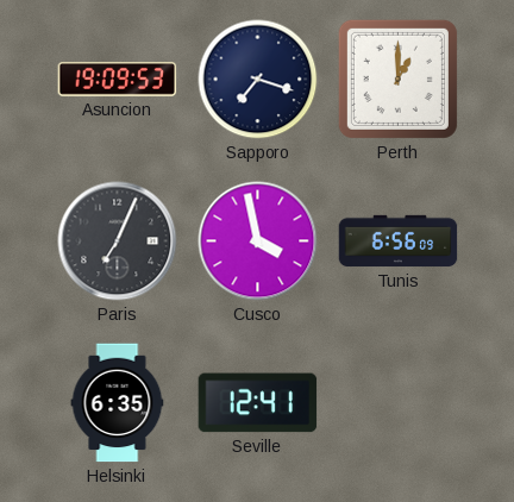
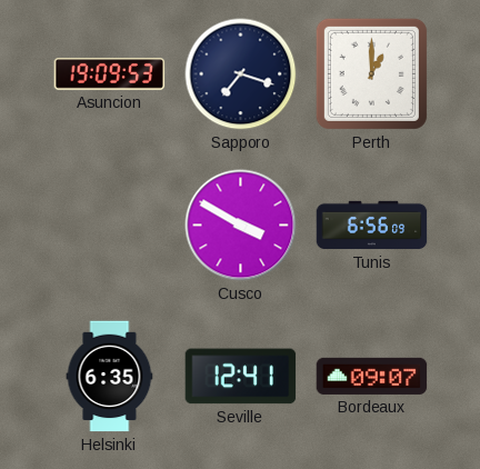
Paris: 7:04 -> none
Cusco: 3:58 -> 3:50
Bordeaux: none -> 09:07
